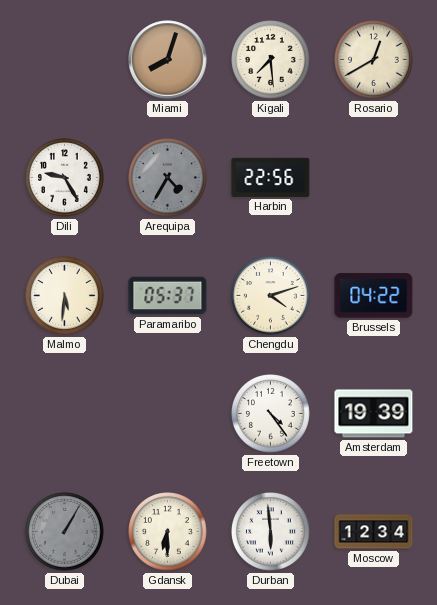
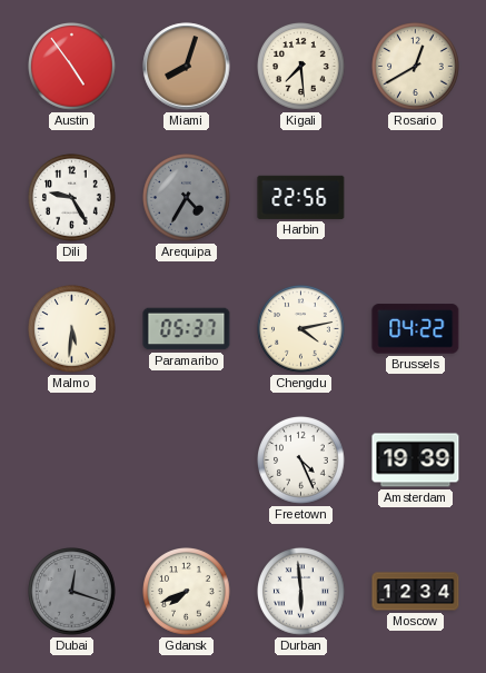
Austin: none -> 4:54
Chengdu: 4:12 -> 4:13
Freetown: 4:24 -> 4:26
Dubai: 1:05 -> 12:18
Gdansk: 6:30 -> 7:41
